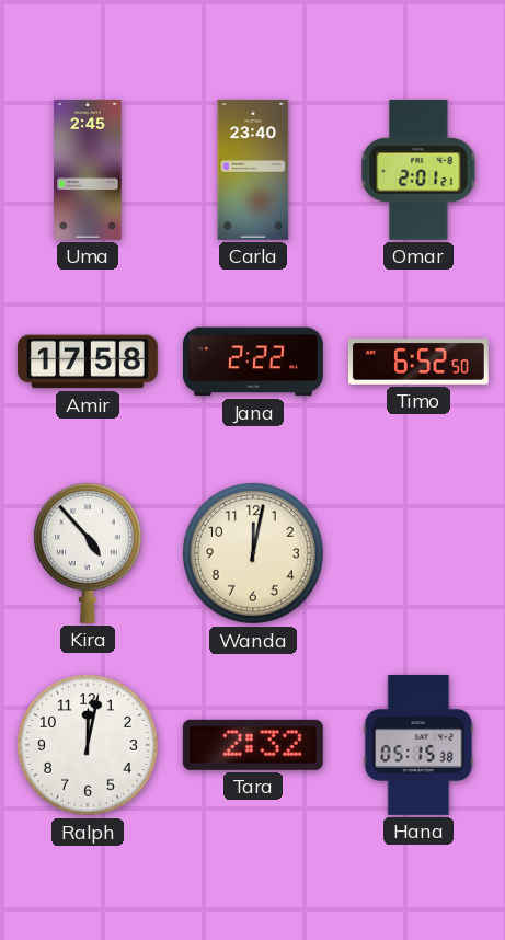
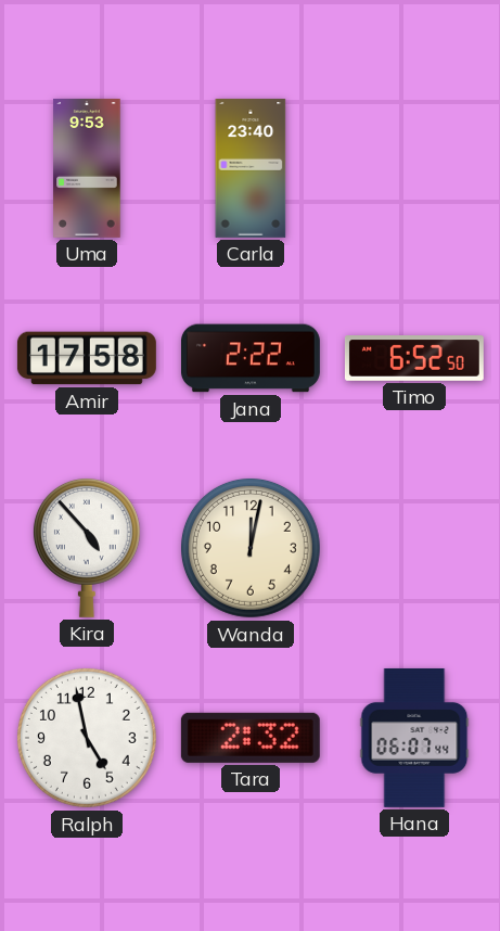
Uma: 2:45 -> 9:53
Omar: 2:01 -> none
Ralph: 12:02 -> 4:58
Hana: 05:15 -> 06:07
